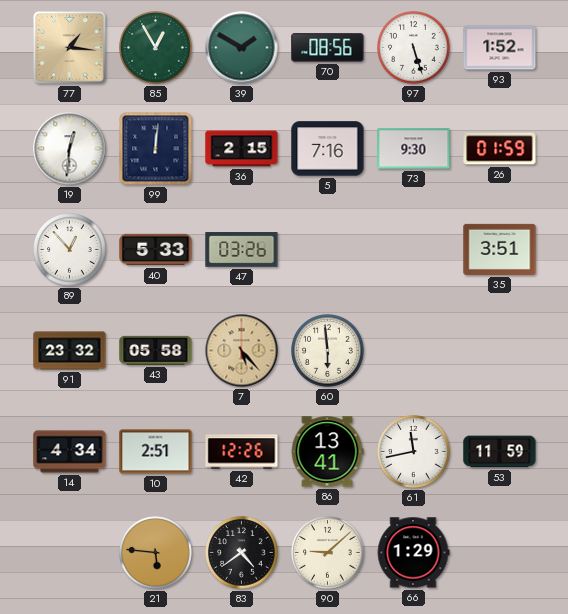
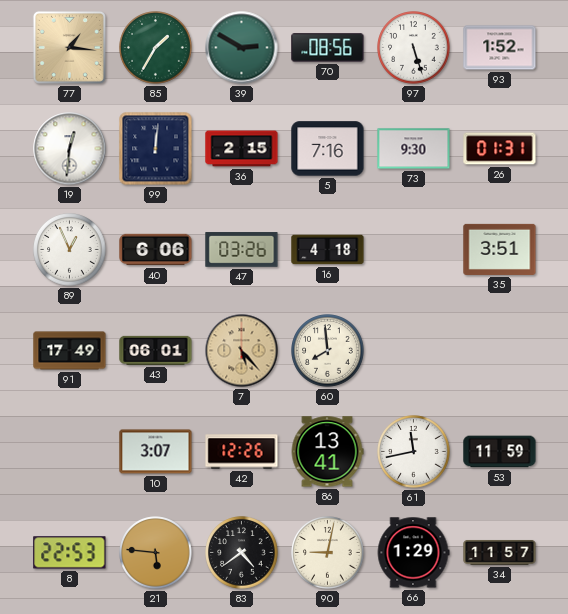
85: 12:55 -> 1:35
39: 1:50 -> 2:50
26: 01:59 -> 01:31
89: 12:53 -> 12:56
40: 5:33 -> 6:06
16: none -> 4:18
91: 23:32 -> 17:49
43: 05:58 -> 06:01
60: 5:59 -> 7:59
14: 4:34 -> none
10: 2:51 -> 3:07
8: none -> 22:53
90: 9:08 -> 9:02
34: none -> 11:57
